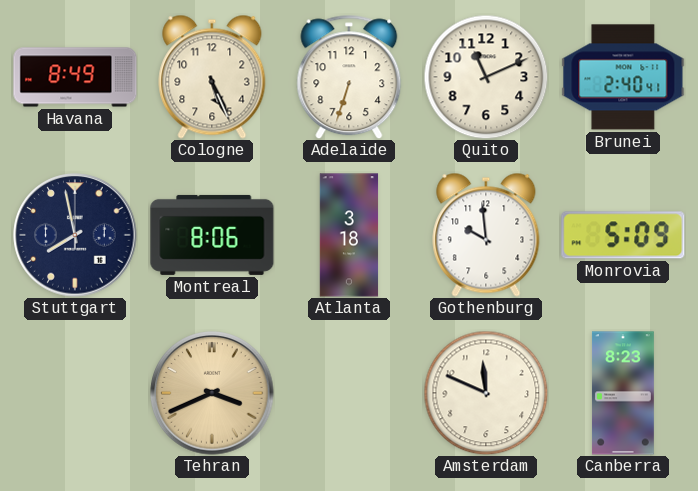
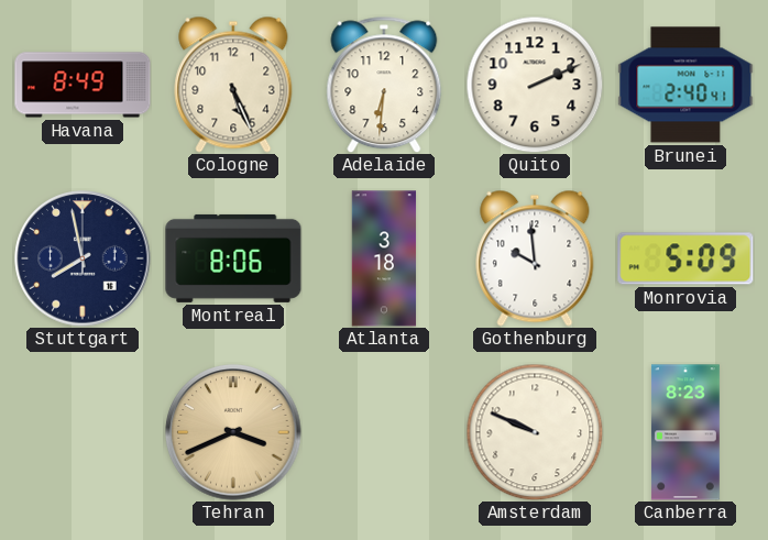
Adelaide: 6:33 -> 6:31
Quito: 11:11 -> 2:11
Amsterdam: 11:49 -> 9:49
